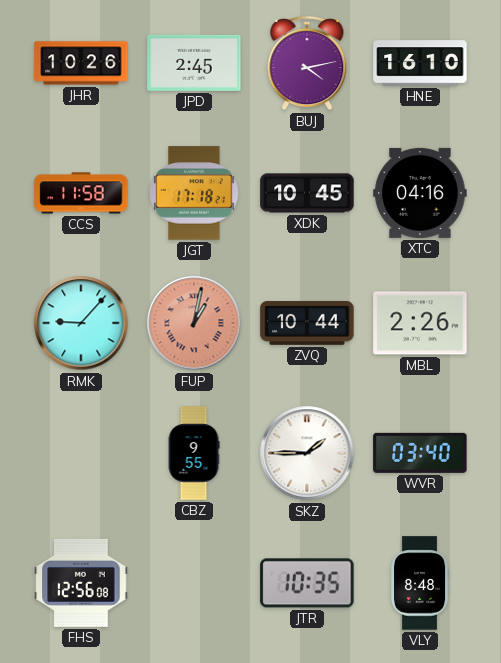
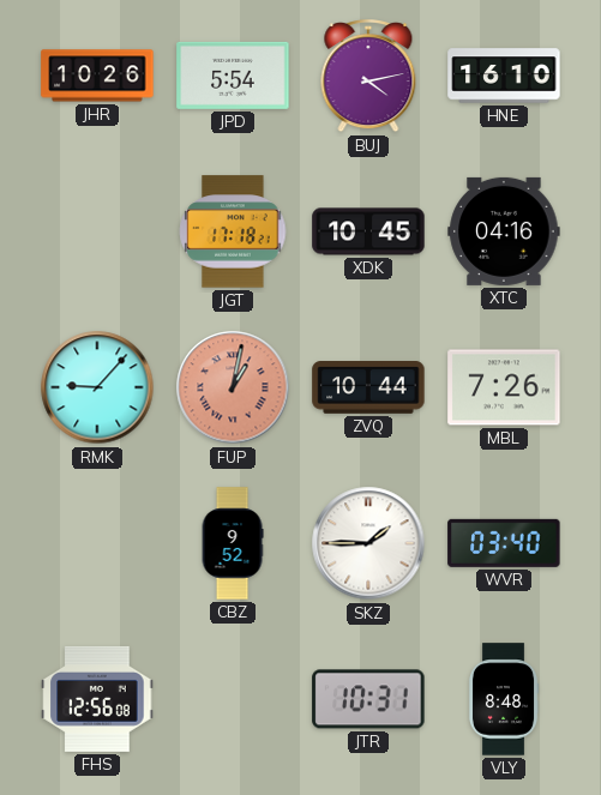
JPD: 2:45 -> 5:54
CCS: 11:58 -> none
MBL: 2:26 -> 7:26
CBZ: 9:55 -> 9:52
JTR: 10:35 -> 10:31
